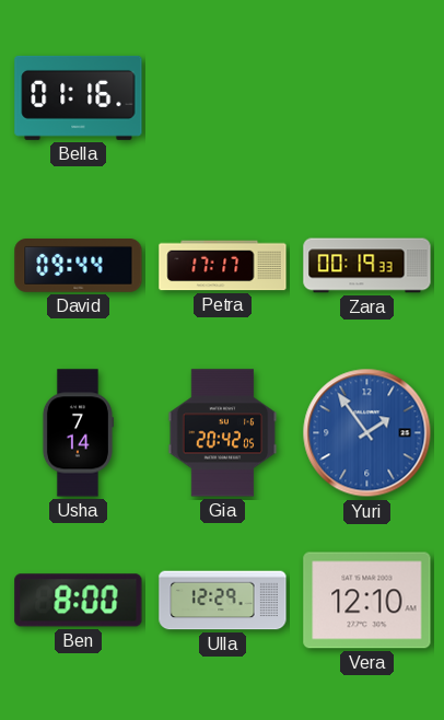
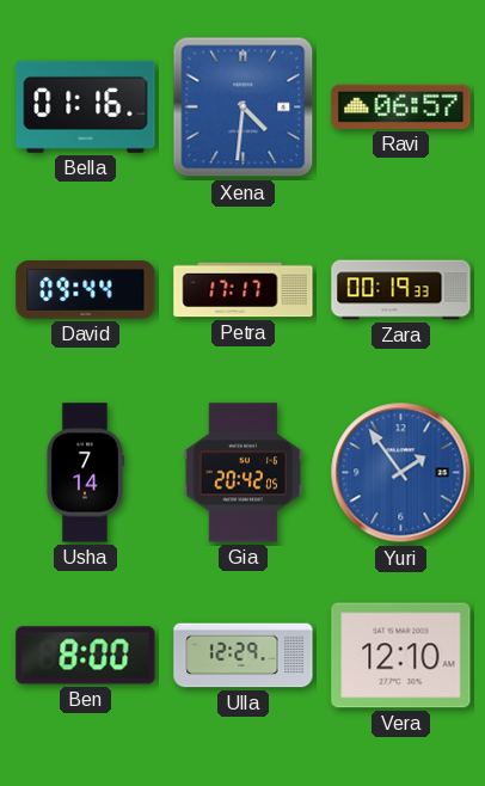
Xena: none -> 4:31
Ravi: none -> 06:57
